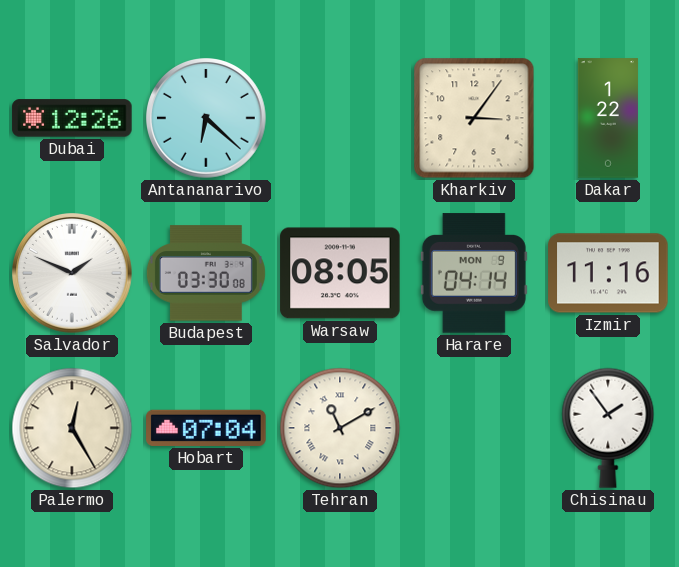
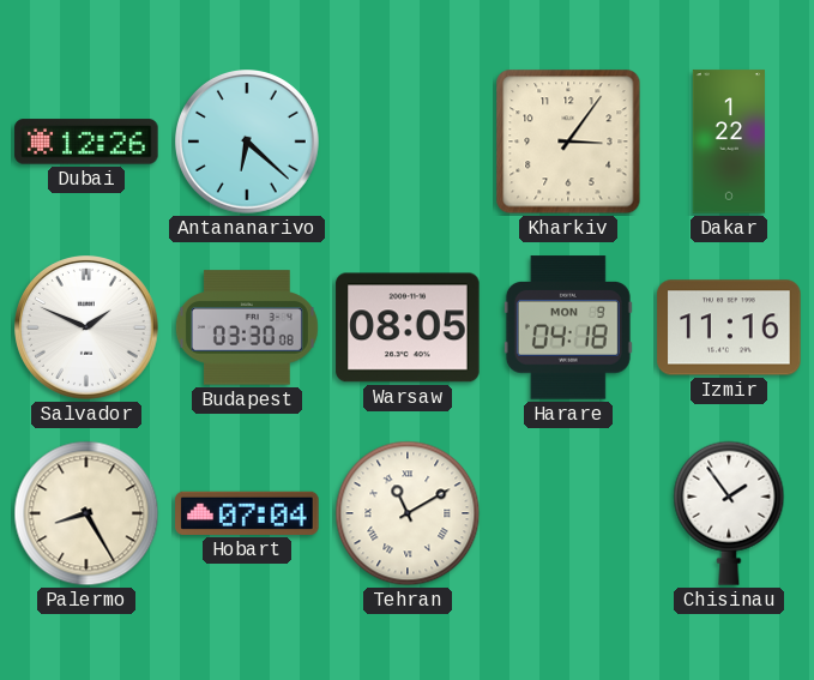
Harare: 04:14 -> 04:18
Palermo: 12:25 -> 8:25
